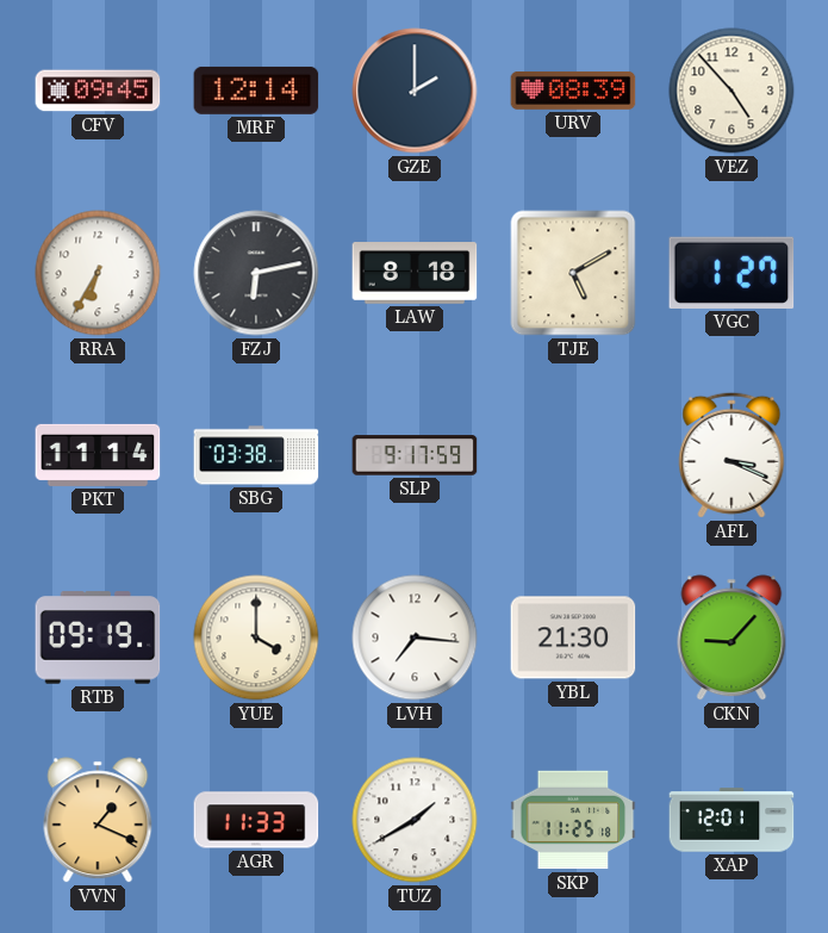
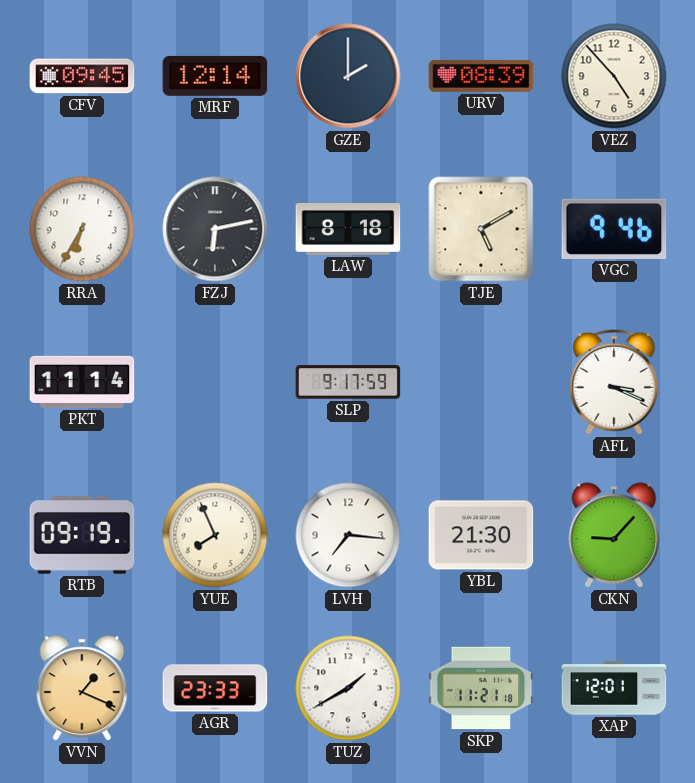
VGC: 1:27 -> 9:46
SBG: 03:38 -> none
YUE: 4:00 -> 7:56
AGR: 11:33 -> 23:33
SKP: 11:25 -> 11:21
